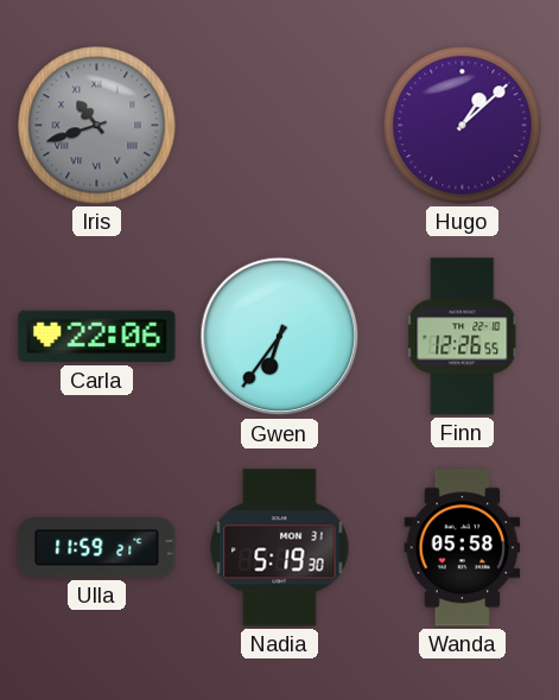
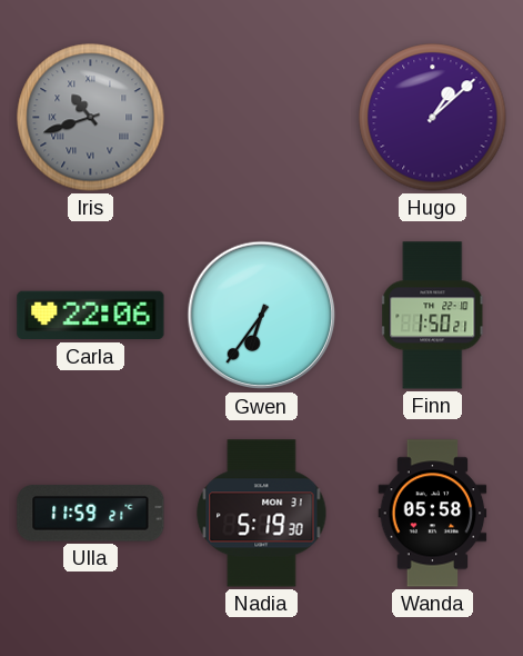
Finn: 12:26 -> 1:50
